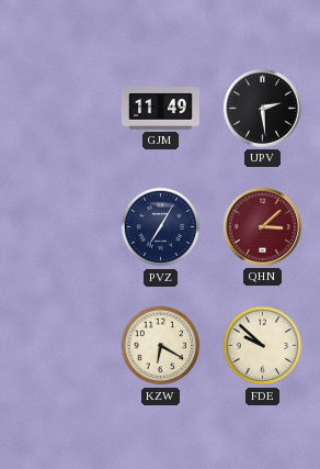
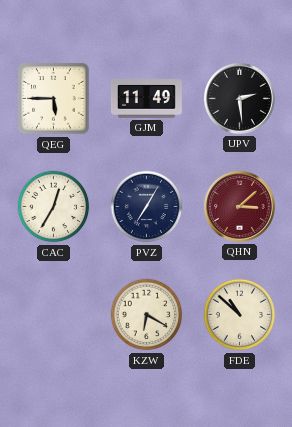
QEG: none -> 5:45
CAC: none -> 12:35
FDE: 9:52 -> 10:52
